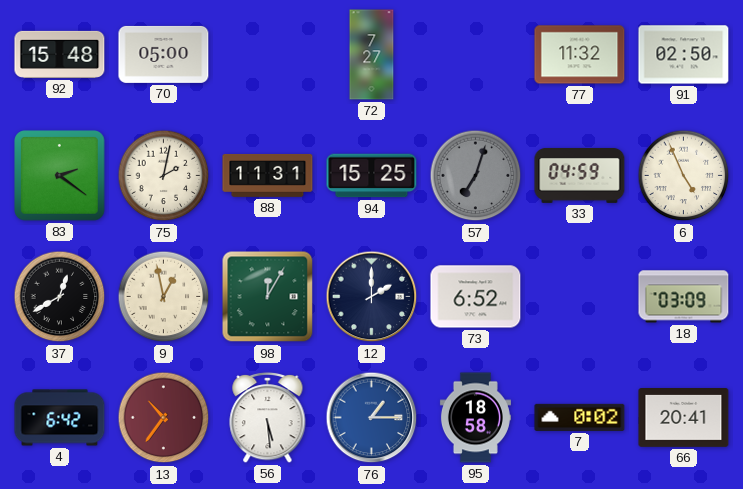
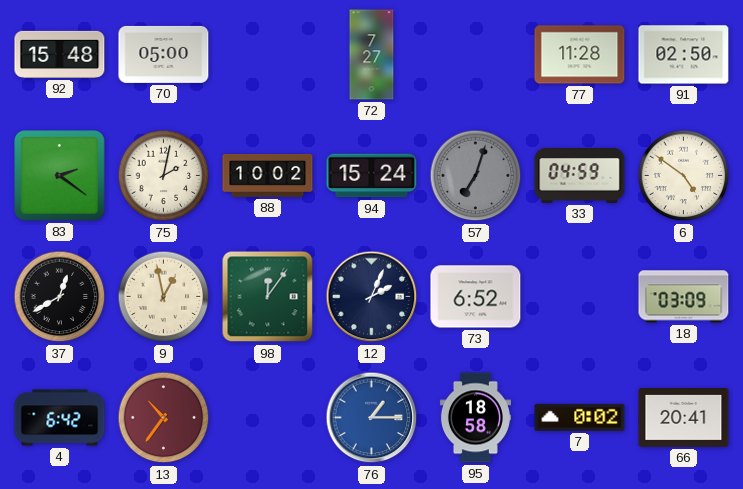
77: 11:32 -> 11:28
88: 11:31 -> 10:02
94: 15:25 -> 15:24
6: 4:56 -> 4:51
98: 12:05 -> 12:06
12: 2:00 -> 2:04
56: 5:29 -> none
